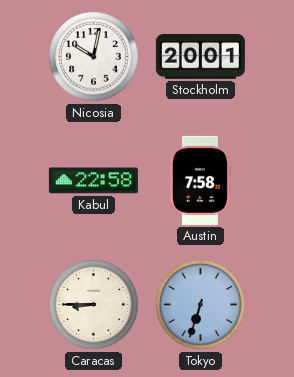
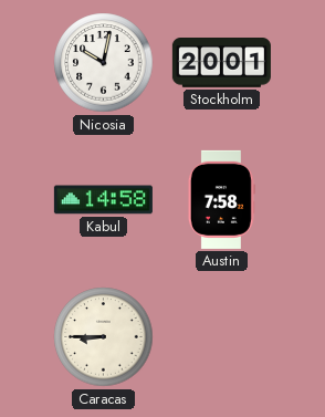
Kabul: 22:58 -> 14:58
Tokyo: 6:33 -> none
